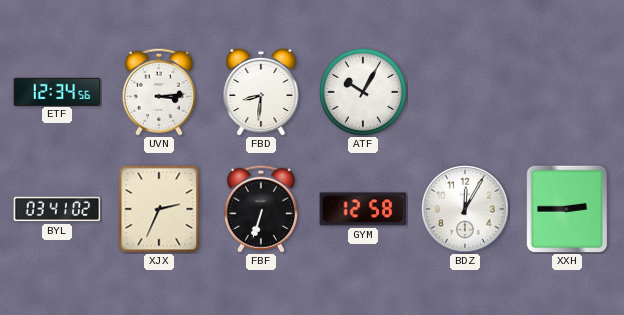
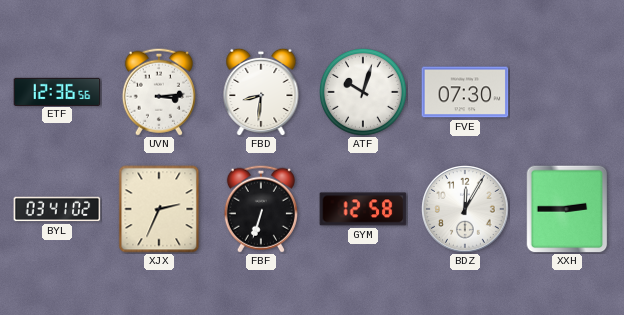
ETF: 12:34 -> 12:36
ATF: 10:05 -> 10:03
FVE: none -> 07:30
